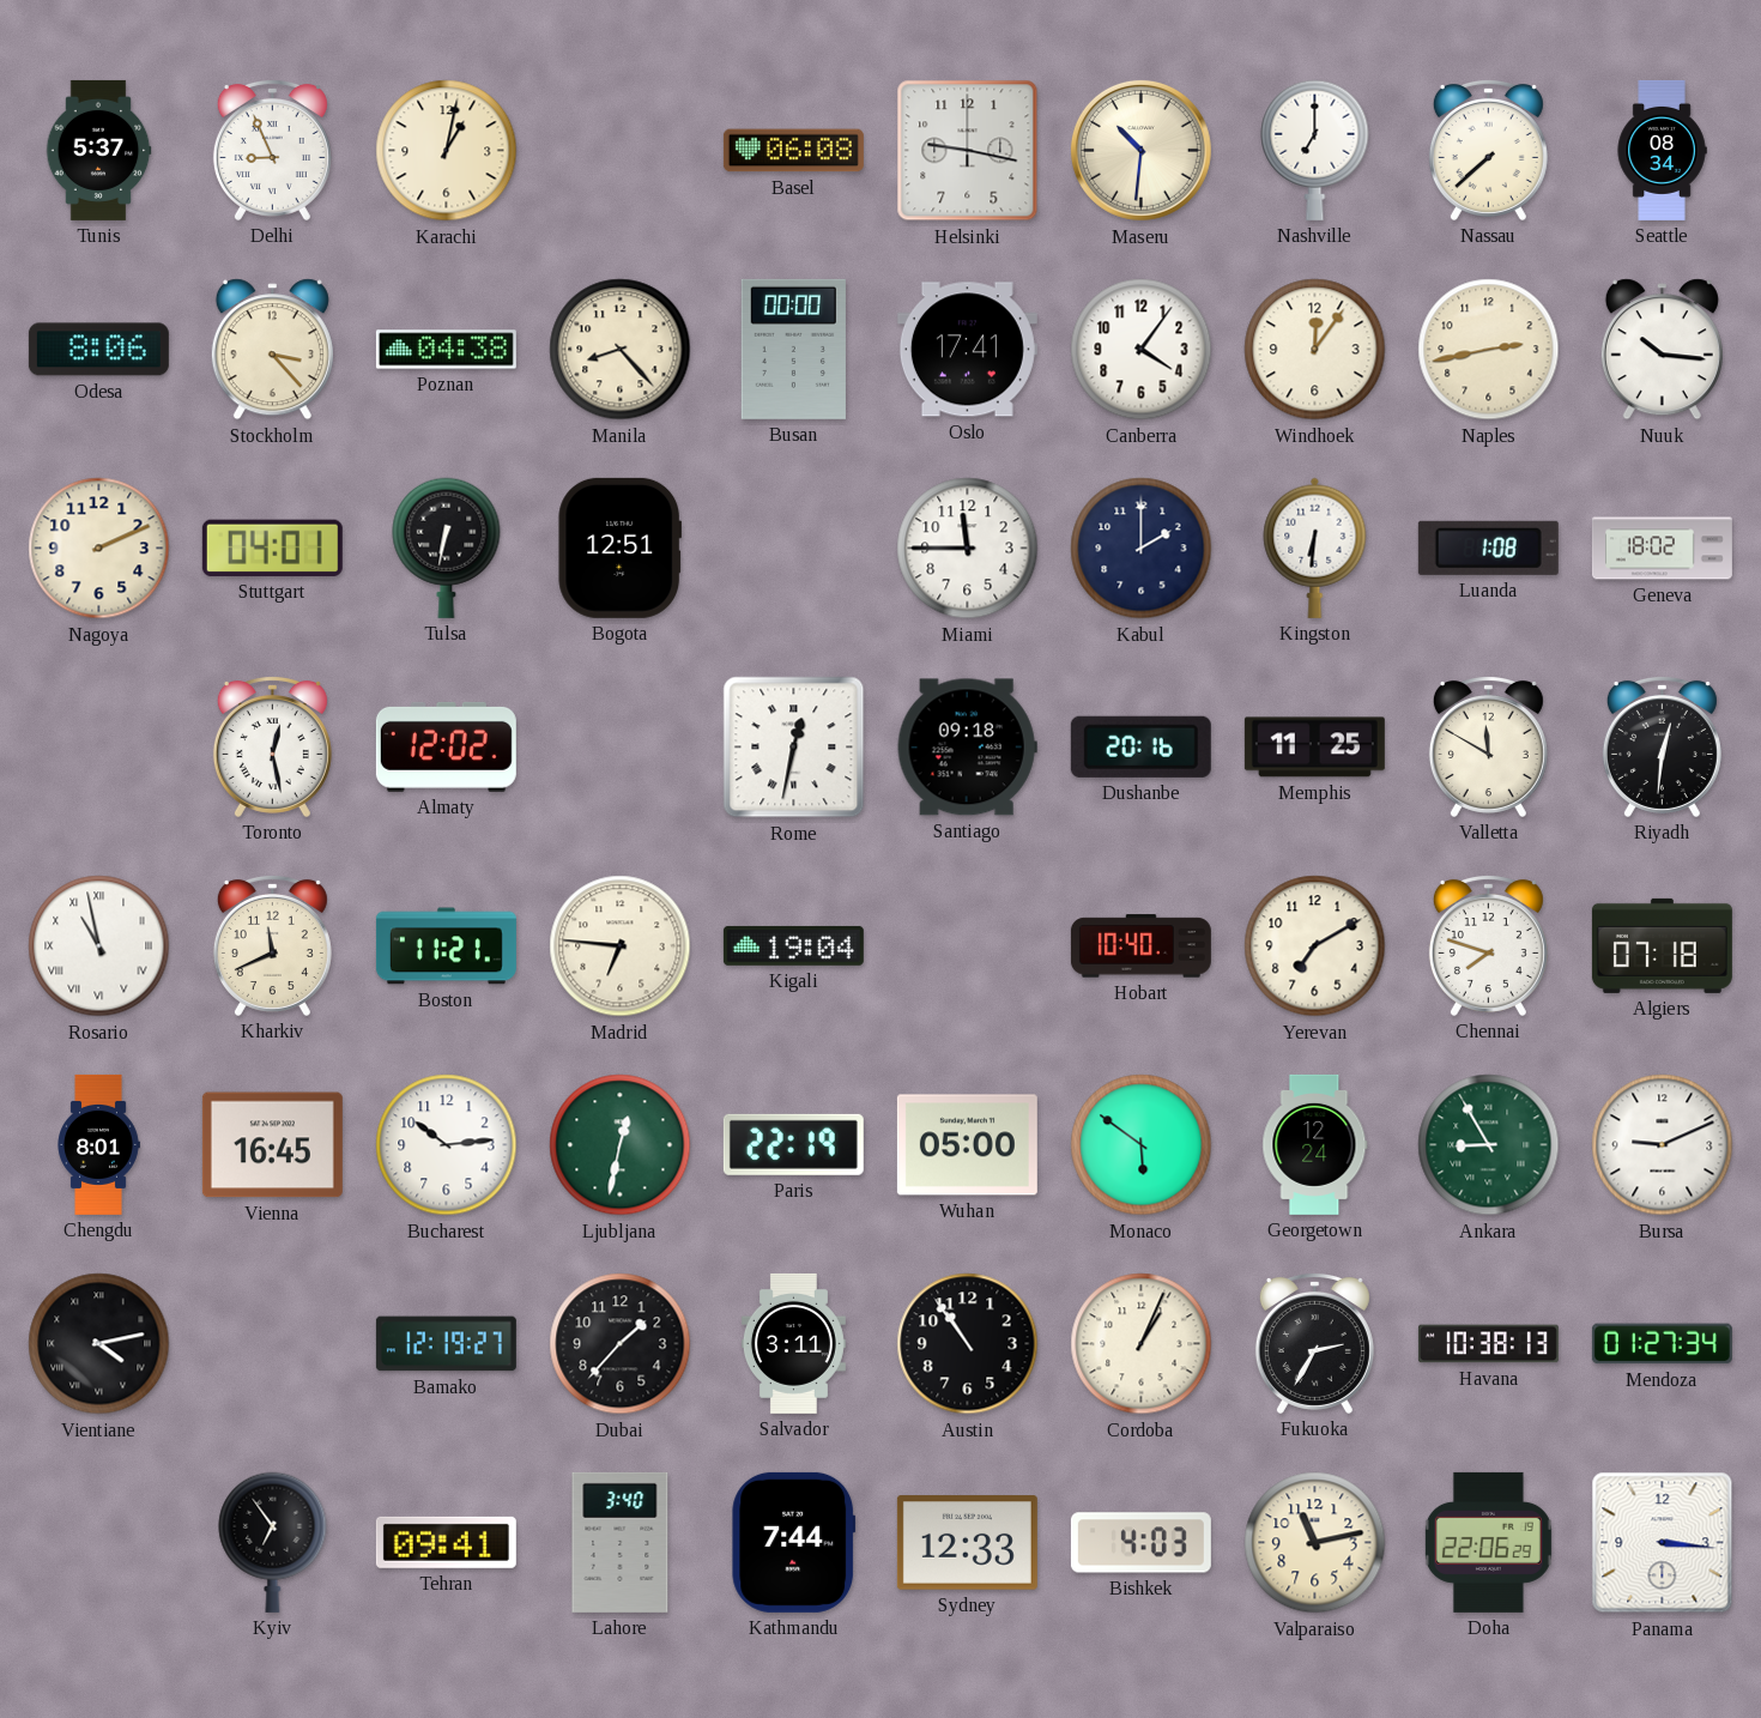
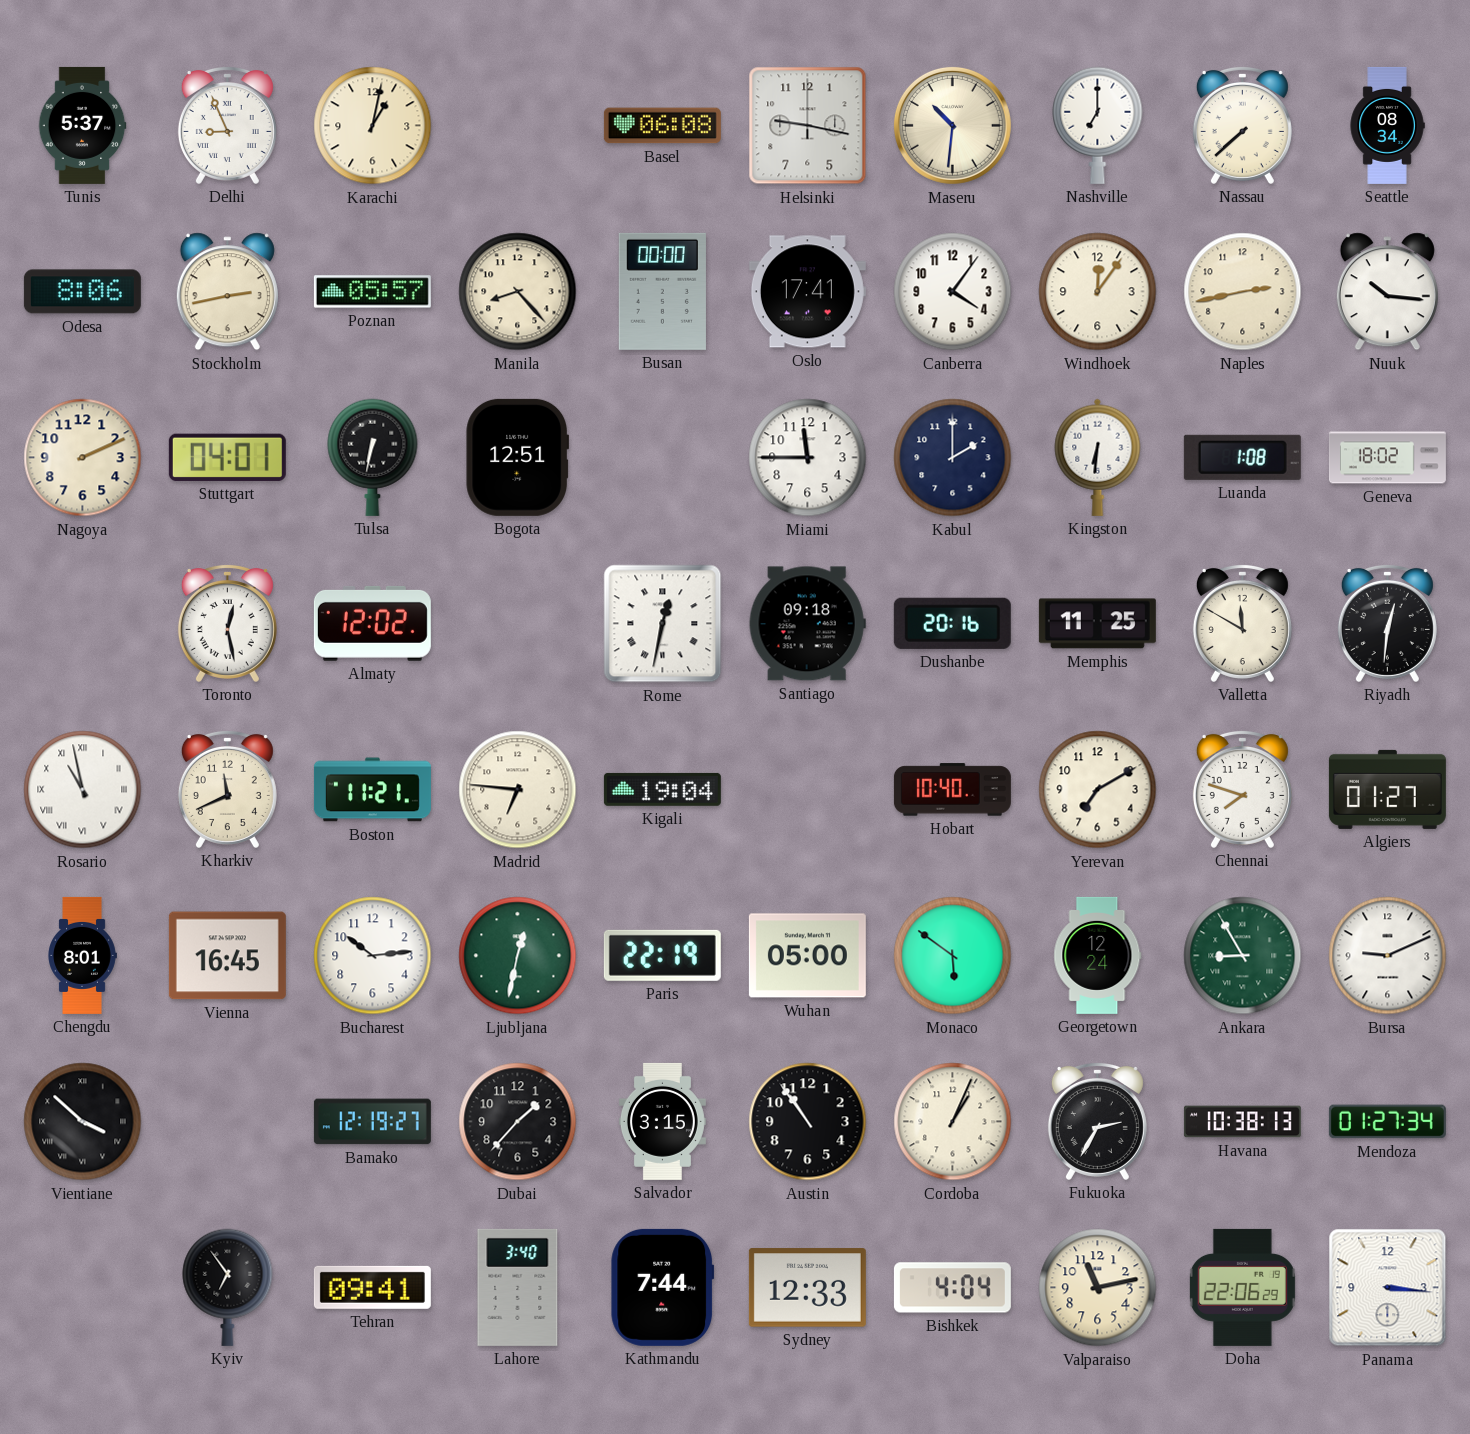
Stockholm: 3:23 -> 2:43
Poznan: 04:38 -> 05:57
Algiers: 07:18 -> 01:27
Vientiane: 4:13 -> 3:52
Salvador: 3:11 -> 3:15
Bishkek: 4:03 -> 4:04
